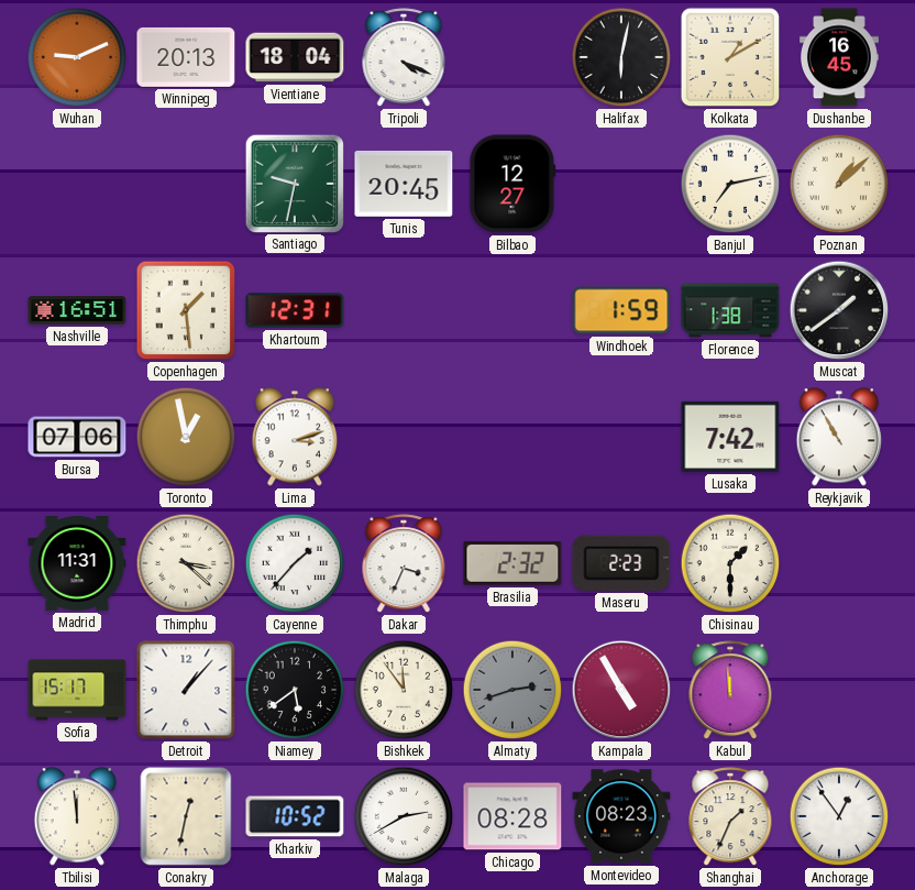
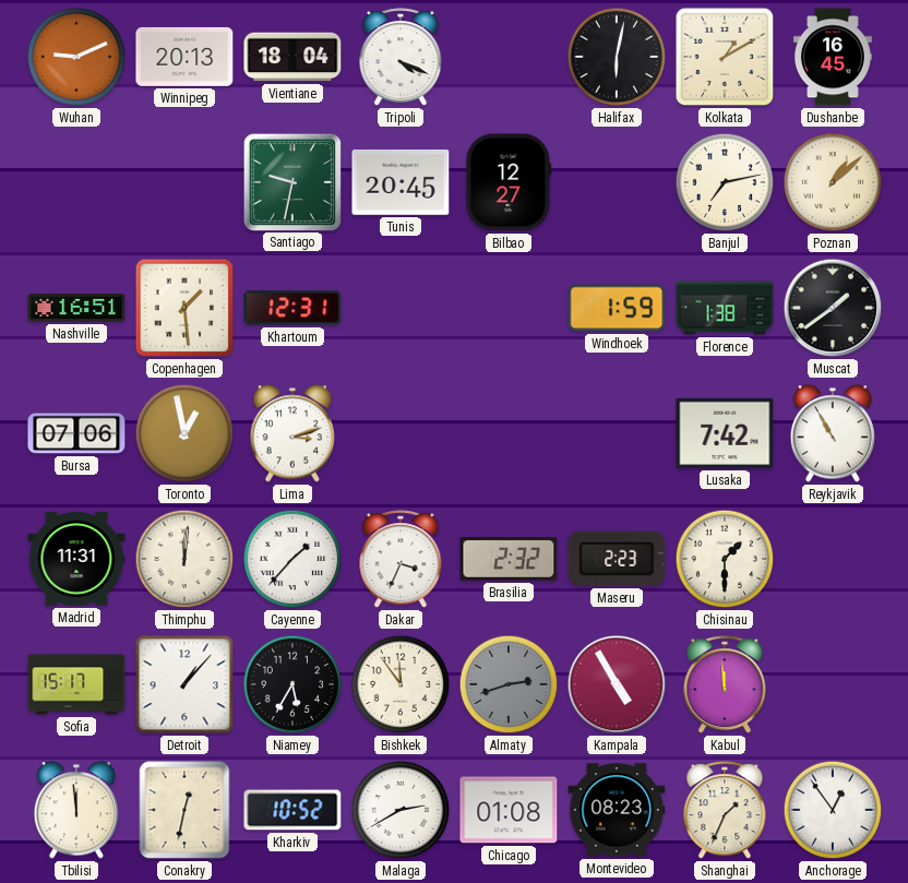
Thimphu: 3:22 -> 12:01
Niamey: 5:39 -> 5:35
Chicago: 08:28 -> 01:08
